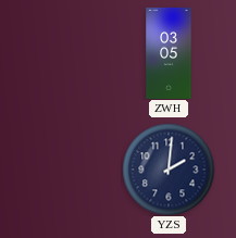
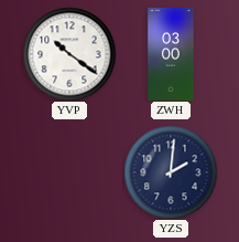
YVP: none -> 10:21
ZWH: 03:05 -> 03:00
